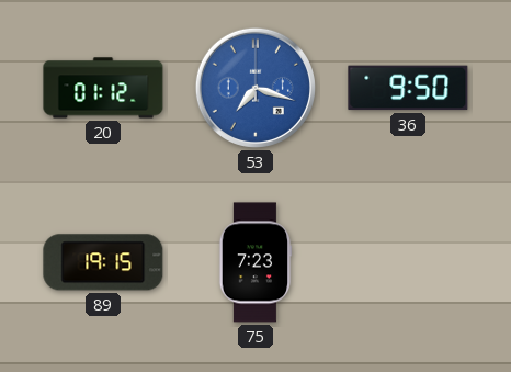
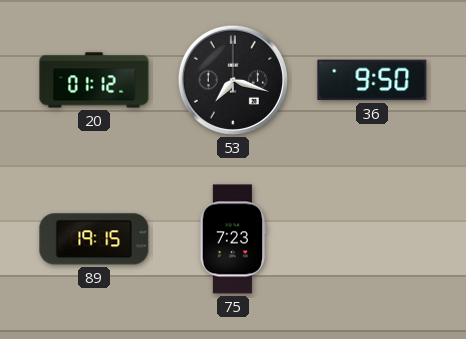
53 dial: blue -> black
